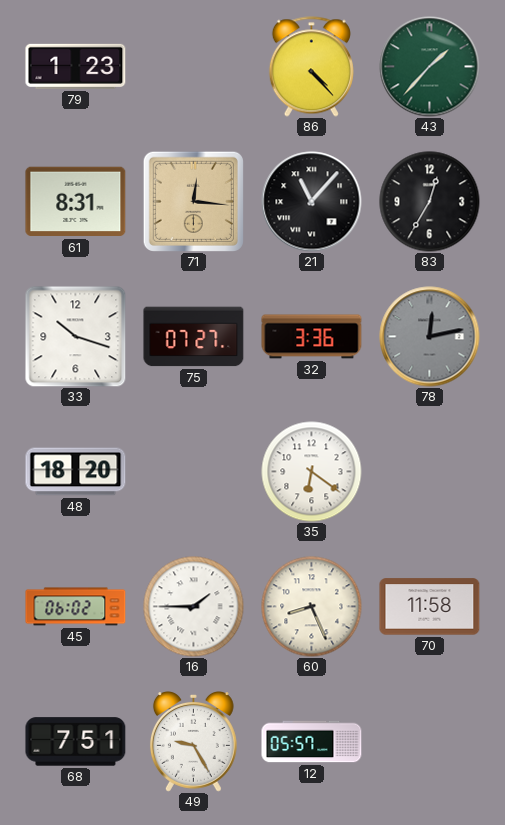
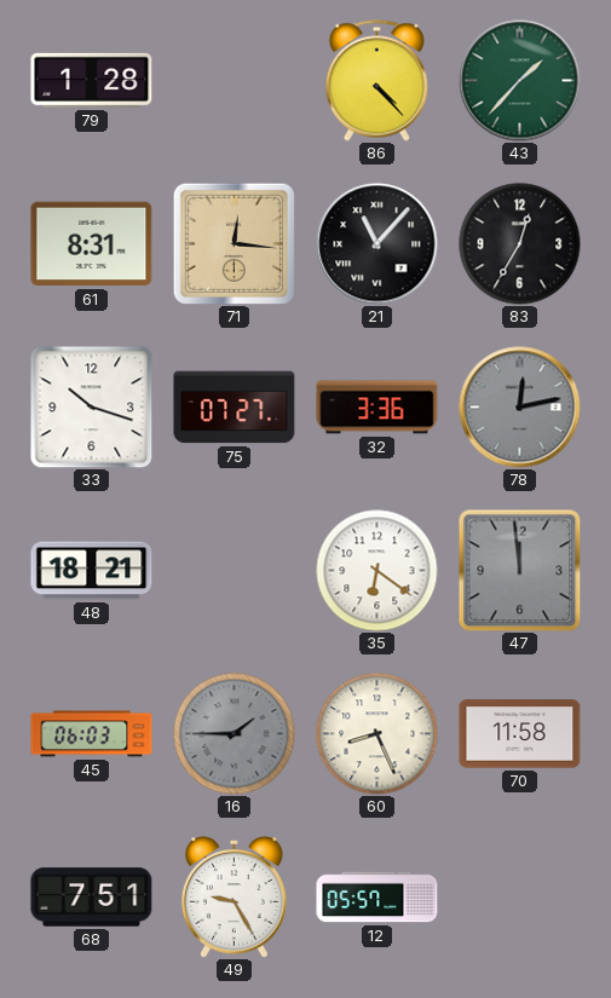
79: 1:23 -> 1:28
48: 18:20 -> 18:21
47: none -> 11:59
45: 06:02 -> 06:03
16 dial: white -> grey
